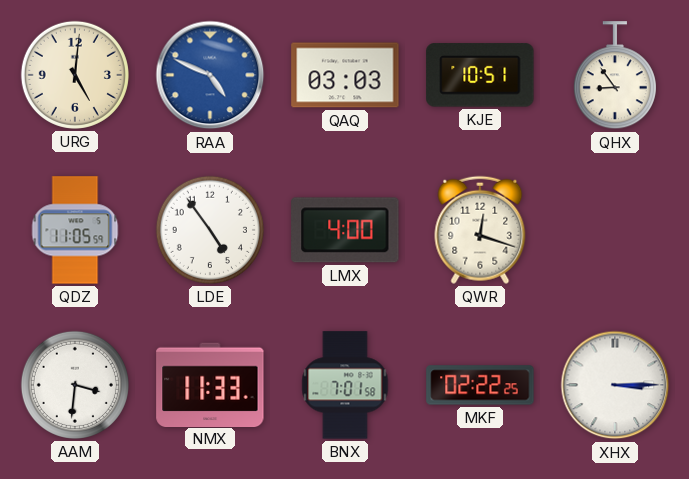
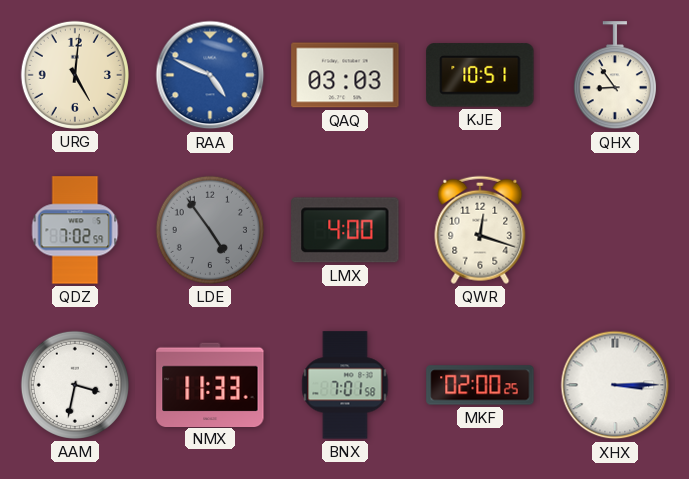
QDZ: 11:05 -> 7:02
LDE dial: white -> grey
AAM: 3:31 -> 3:32
MKF: 02:22 -> 02:00
